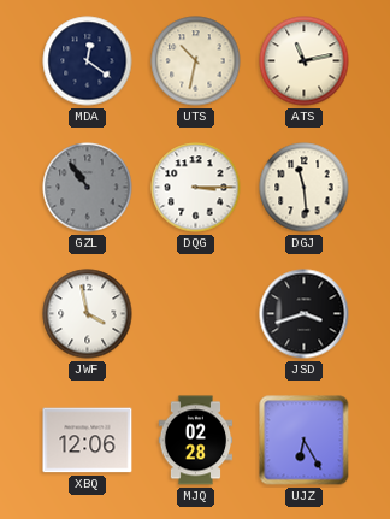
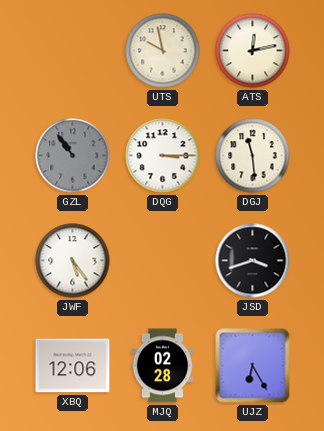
MDA: 12:21 -> none
UTS: 10:32 -> 9:58
ATS: 11:13 -> 12:13
JWF: 3:58 -> 5:24
